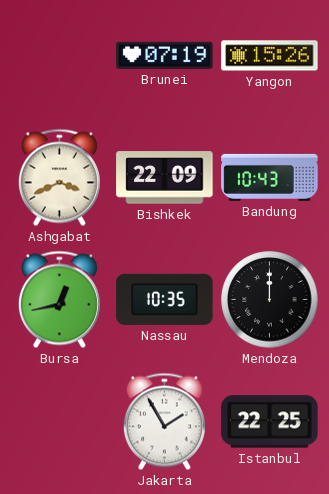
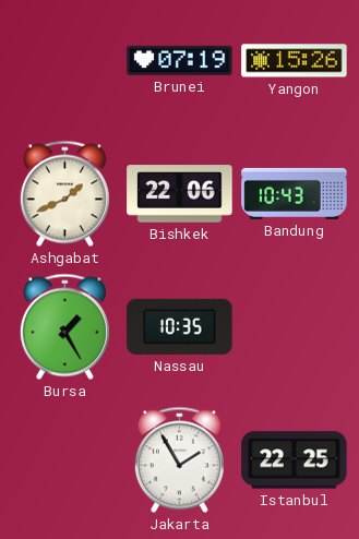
Ashgabat: 3:41 -> 1:41
Bishkek: 22:09 -> 22:06
Bursa: 12:43 -> 1:25
Mendoza: 12:00 -> none
